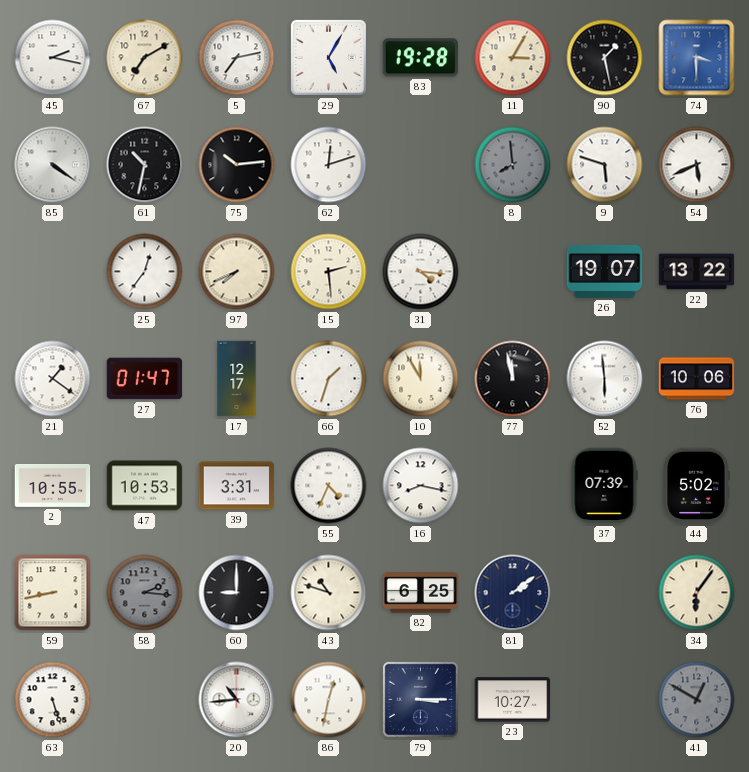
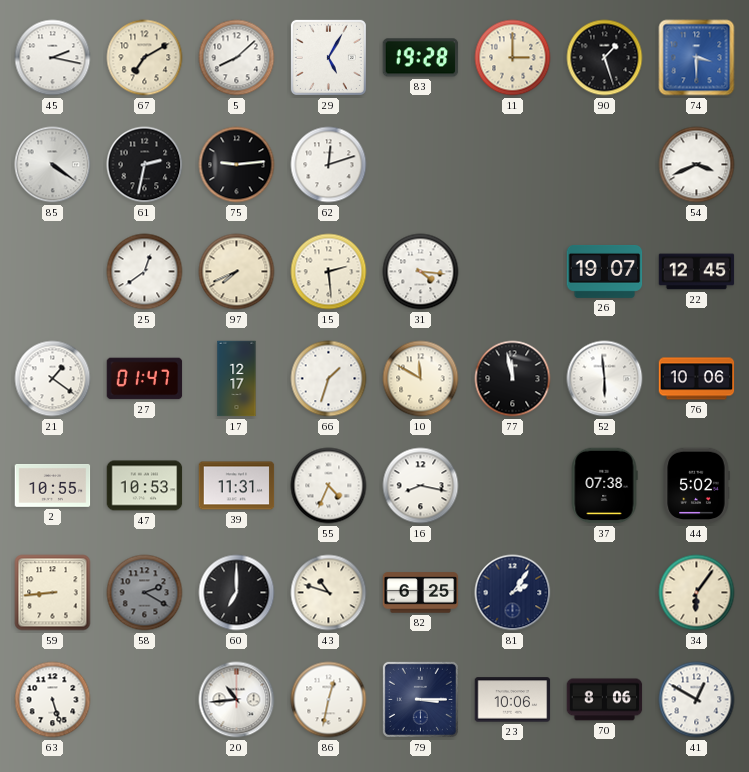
5: 7:13 -> 8:08
11: 3:05 -> 3:00
90: 1:28 -> 1:27
61: 10:32 -> 2:32
75: 10:14 -> 9:14
8: 7:59 -> none
9: 5:48 -> none
54: 5:41 -> 3:41
25: 12:36 -> 12:39
22: 13:22 -> 12:45
10: 11:55 -> 11:50
39: 3:31 -> 11:31
37: 07:39 -> 07:38
59: 8:43 -> 8:44
58: 2:16 -> 2:20
60: 9:00 -> 7:00
81: 2:09 -> 2:06
23: 10:27 -> 10:06
70: none -> 8:06
41 dial: grey -> white
